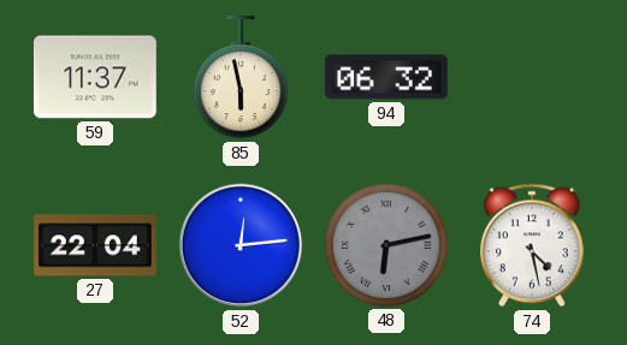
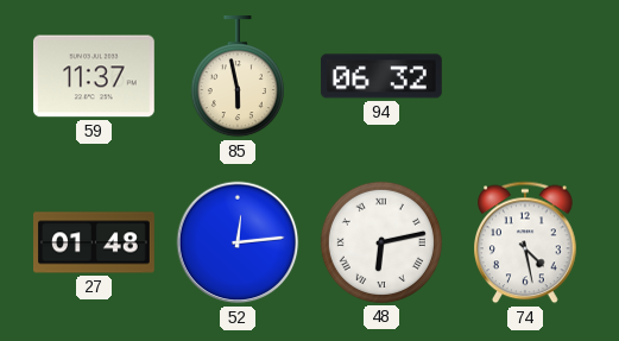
27: 22:04 -> 01:48
48 dial: grey -> white
